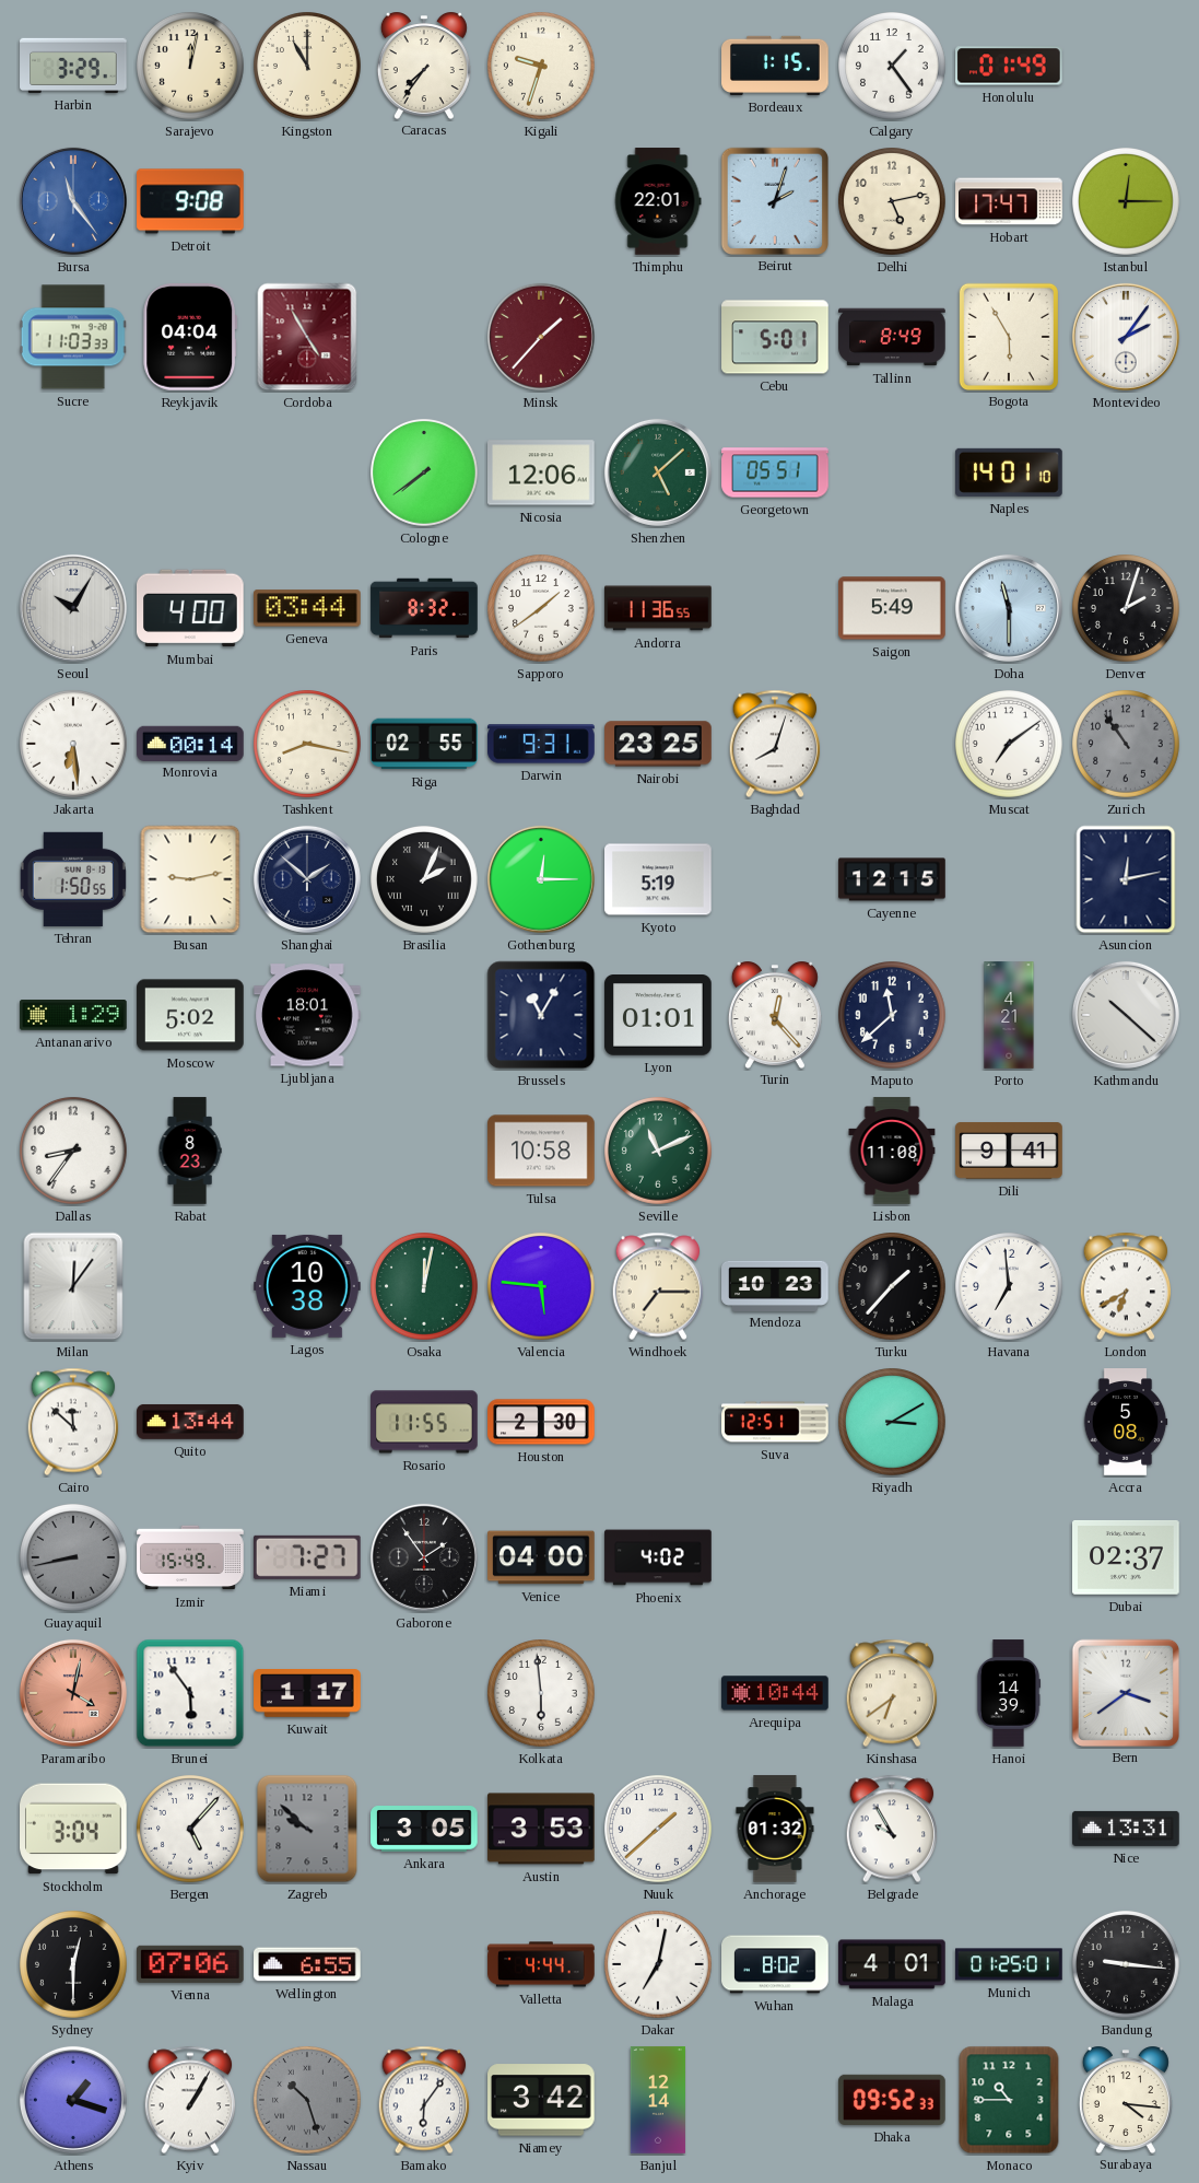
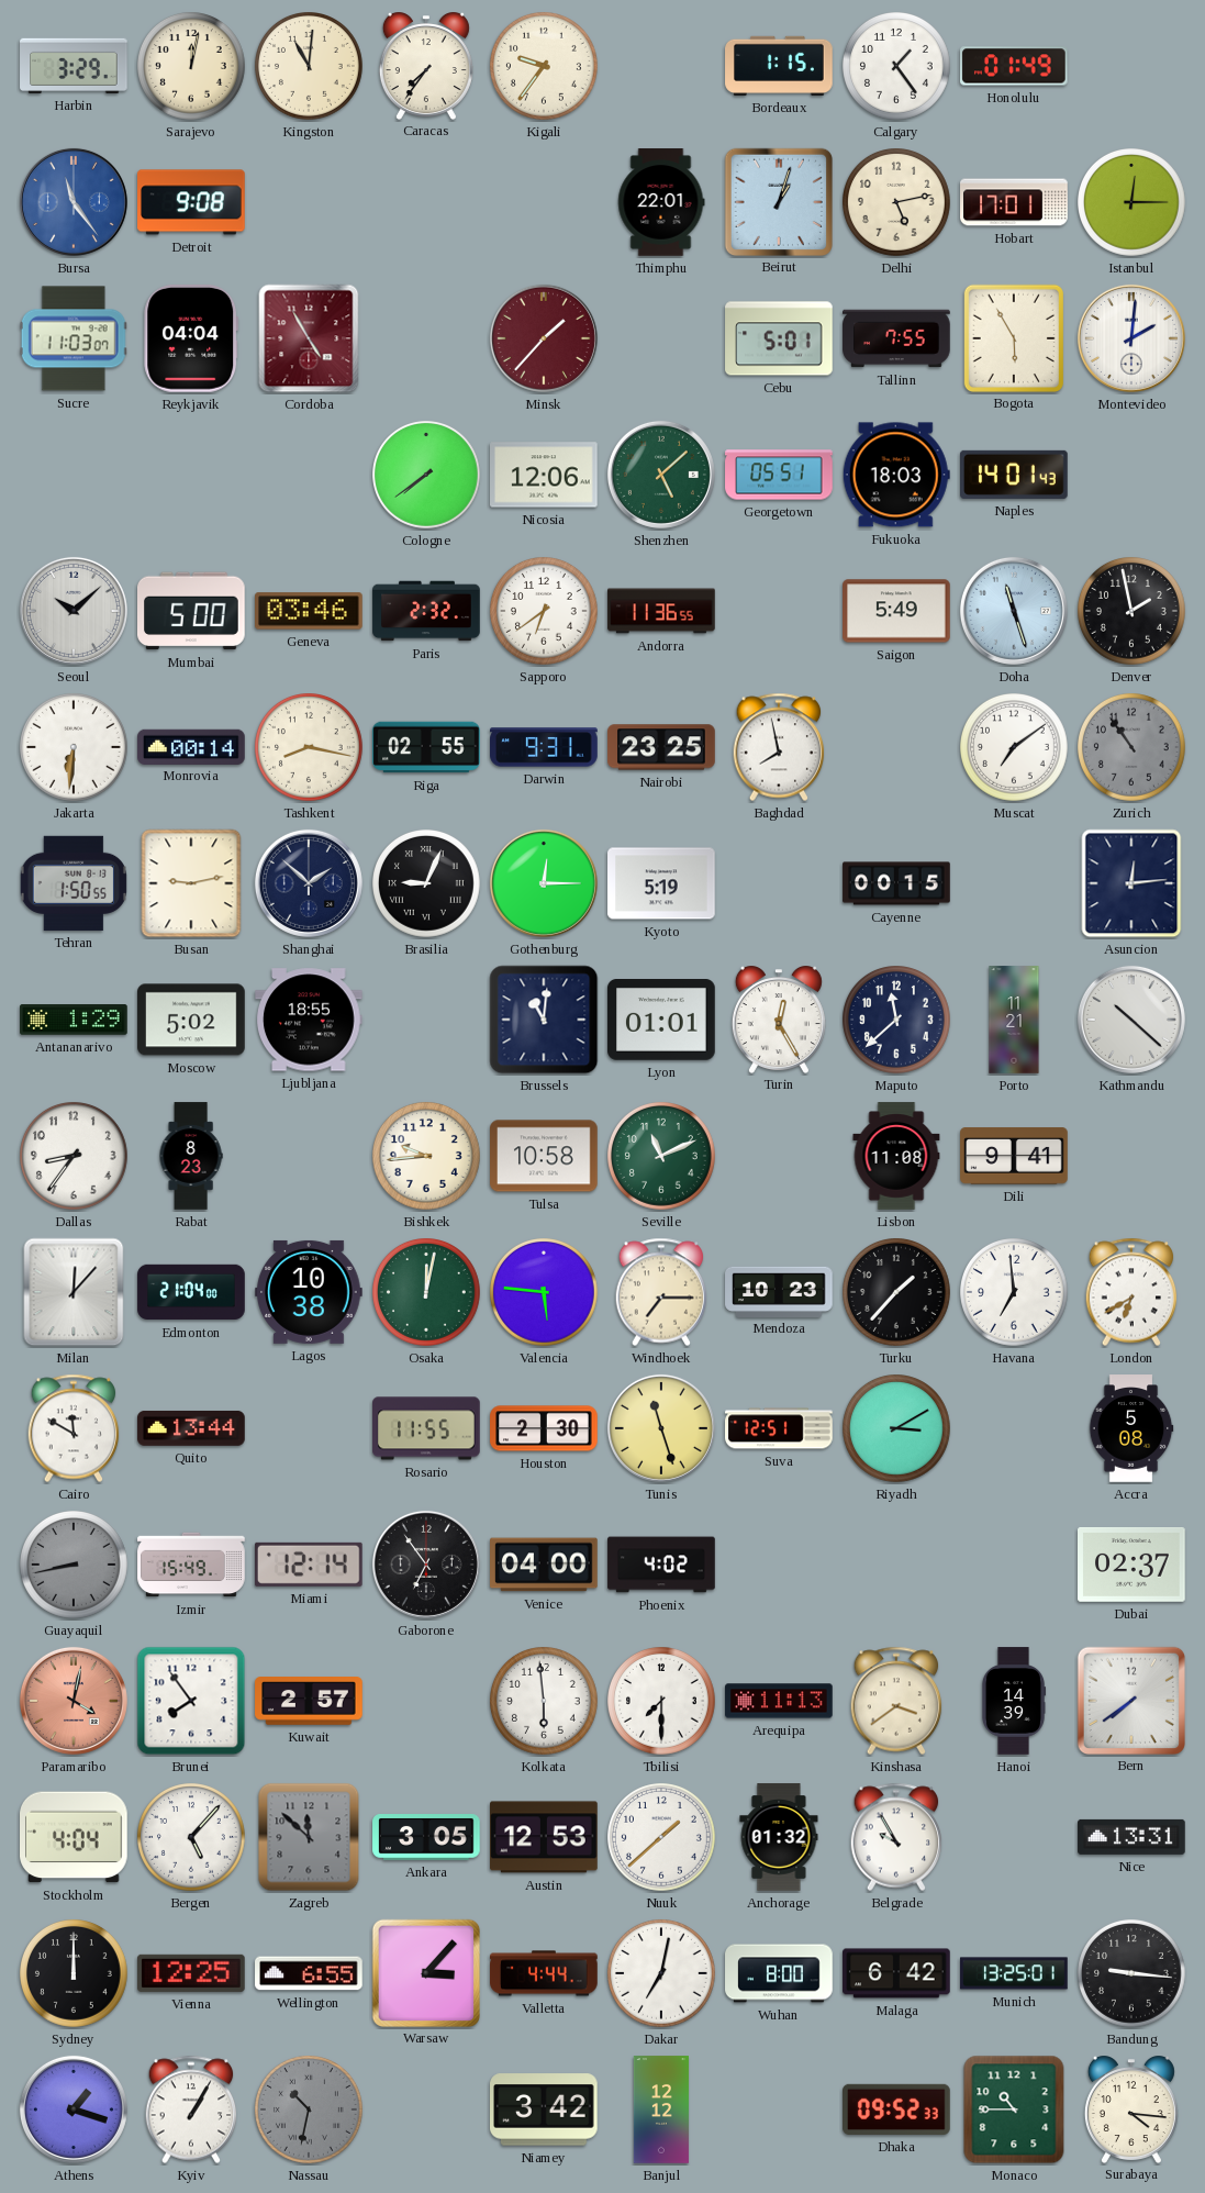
Kingston: 11:00 -> 11:01
Kigali: 9:33 -> 9:36
Beirut: 2:03 -> 1:03
Hobart: 17:47 -> 17:01
Sucre: 11:03:33 -> 11:03:07
Tallinn: 8:49 -> 7:55
Montevideo: 2:06 -> 2:01
Fukuoka: none -> 18:03
Naples: 14:01:10 -> 14:01:43
Seoul: 10:05 -> 10:08
Mumbai: 4:00 -> 5:00
Geneva: 03:44 -> 03:46
Paris: 8:32 -> 2:32
Sapporo: 1:39 -> 6:39
Doha: 11:30 -> 11:27
Denver: 2:03 -> 1:58
Jakarta: 6:29 -> 6:31
Baghdad: 8:03 -> 7:58
Brasilia: 2:04 -> 9:04
Cayenne: 12:15 -> 00:15
Asuncion: 12:13 -> 12:14
Ljubljana: 18:01 -> 18:55
Brussels: 11:05 -> 11:01
Turin: 12:23 -> 12:25
Porto: 4:21 -> 11:21
Bishkek: none -> 9:44
Milan: 12:06 -> 12:07
Edmonton: none -> 21:04
Cairo: 11:52 -> 11:50
Tunis: none -> 11:27
Miami: 7:27 -> 12:14
Gaborone: 1:54 -> 6:54
Brunei: 5:54 -> 7:54
Kuwait: 1:17 -> 2:57
Tbilisi: none -> 7:30
Arequipa: 10:44 -> 11:13
Kinshasa: 6:39 -> 3:39
Bern: 3:39 -> 7:39
Stockholm: 3:04 -> 4:04
Zagreb: 9:52 -> 11:52
Austin: 3:53 -> 12:53
Sydney: 12:30 -> 12:00
Vienna: 07:06 -> 12:25
Warsaw: none -> 3:07
Wuhan: 8:02 -> 8:00
Malaga: 4:01 -> 6:42
Munich: 01:25 -> 13:25
Nassau: 10:27 -> 10:32
Bamako: 6:06 -> none
Banjul: 12:14 -> 12:12
